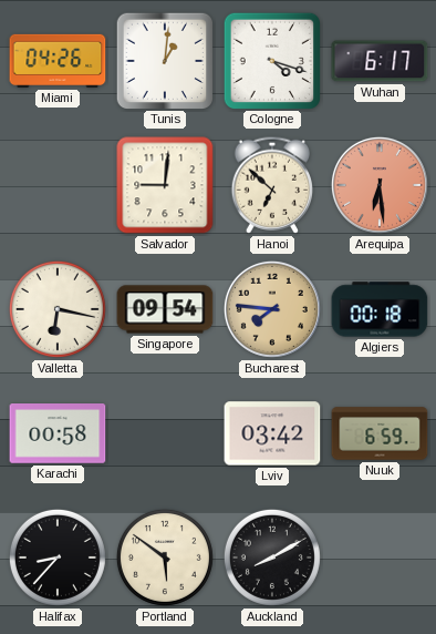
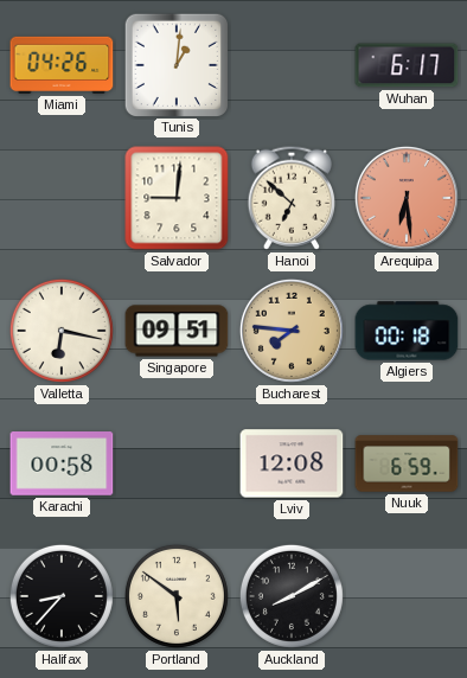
Cologne: 4:18 -> none
Singapore: 09:54 -> 09:51
Lviv: 03:42 -> 12:08
